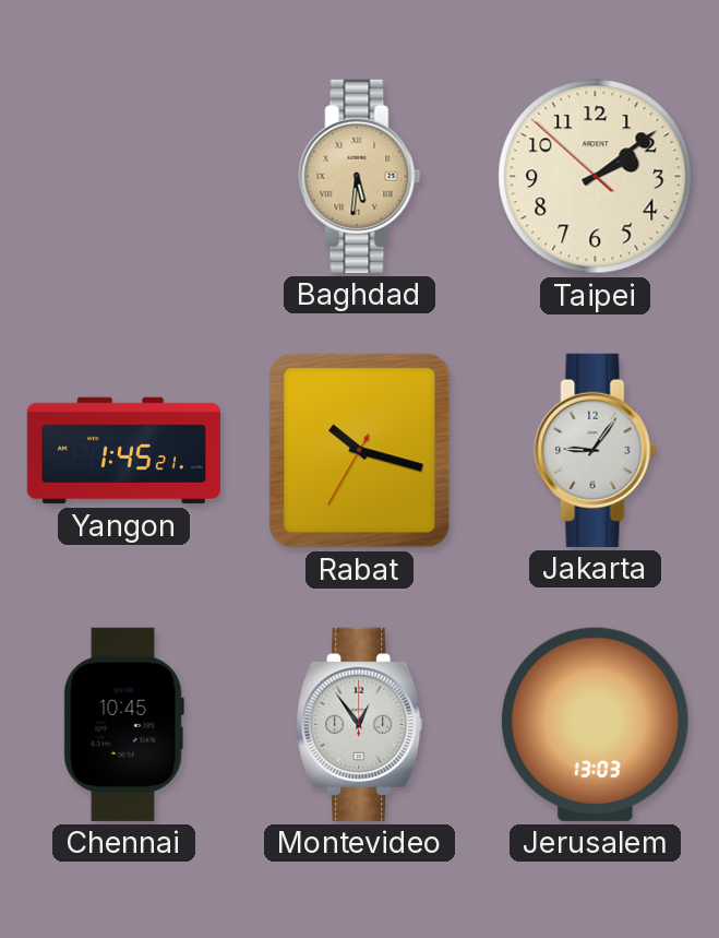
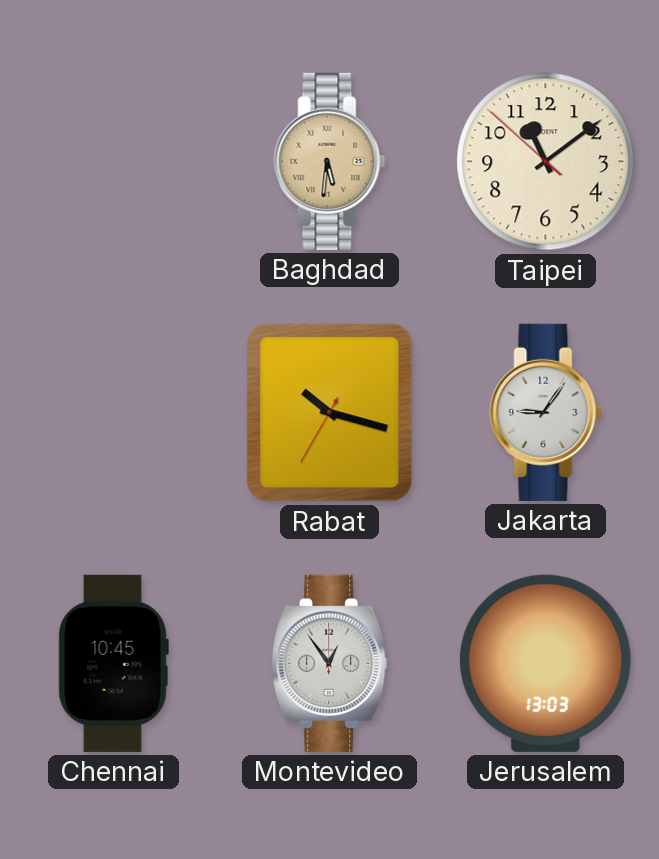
Taipei: 2:08 -> 11:08
Yangon: 1:45 -> none
